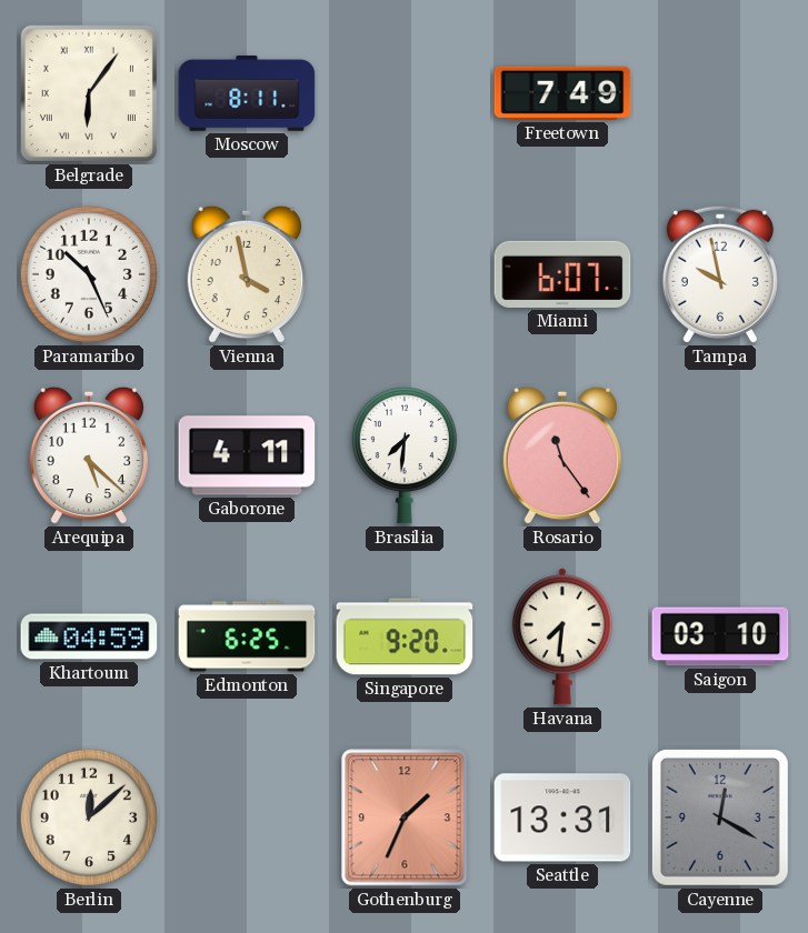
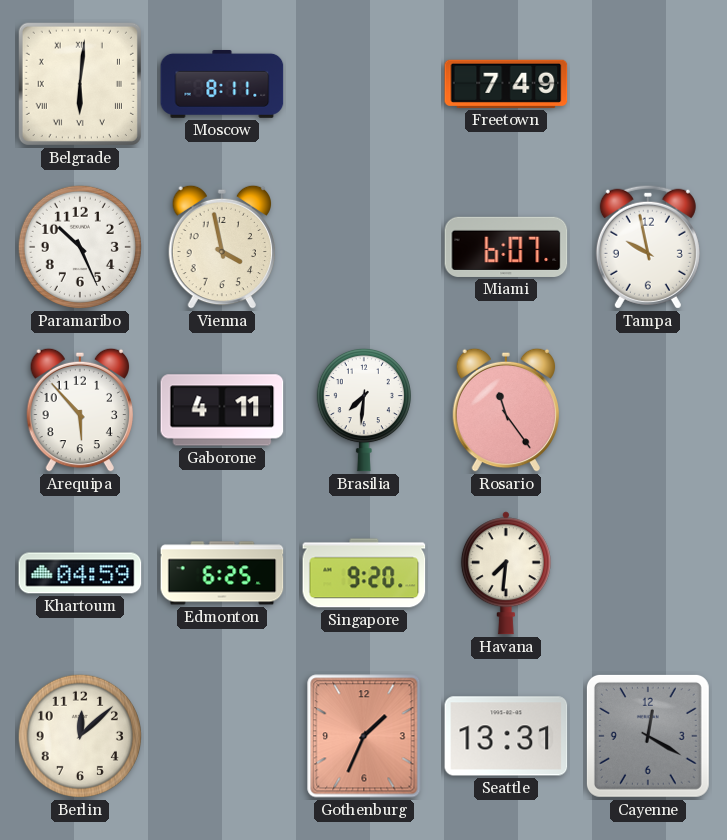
Belgrade: 6:06 -> 6:01
Arequipa: 5:22 -> 5:53
Saigon: 03:10 -> none
